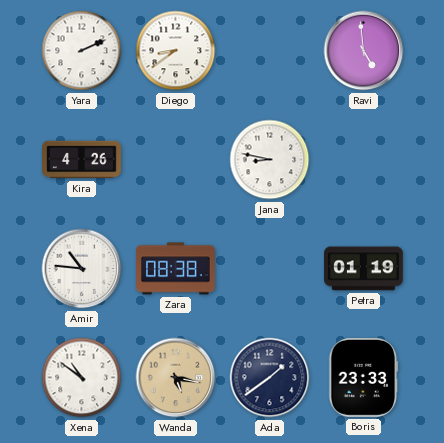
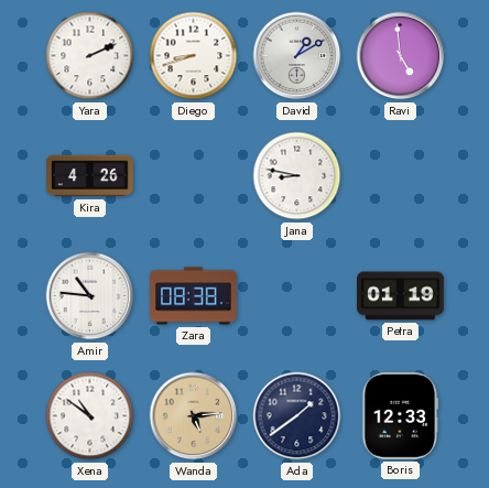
Diego: 8:39 -> 8:42
David: none -> 1:10
Wanda: 5:17 -> 5:14
Boris: 23:33 -> 12:33
